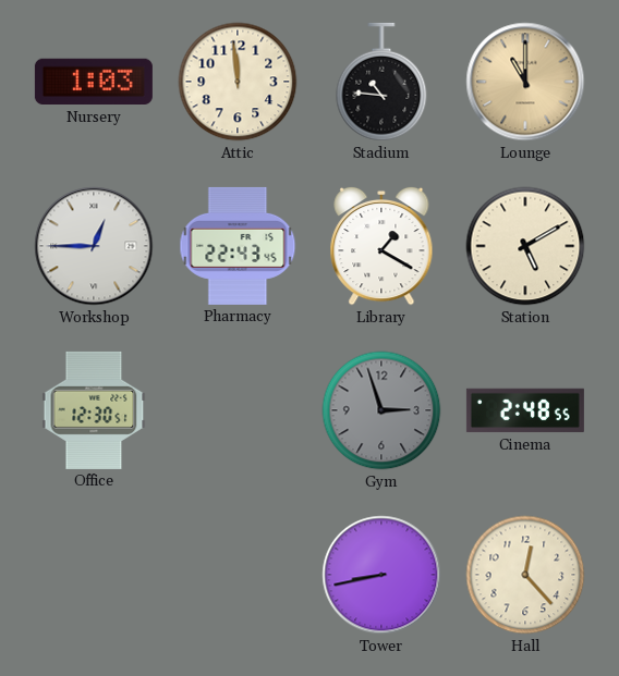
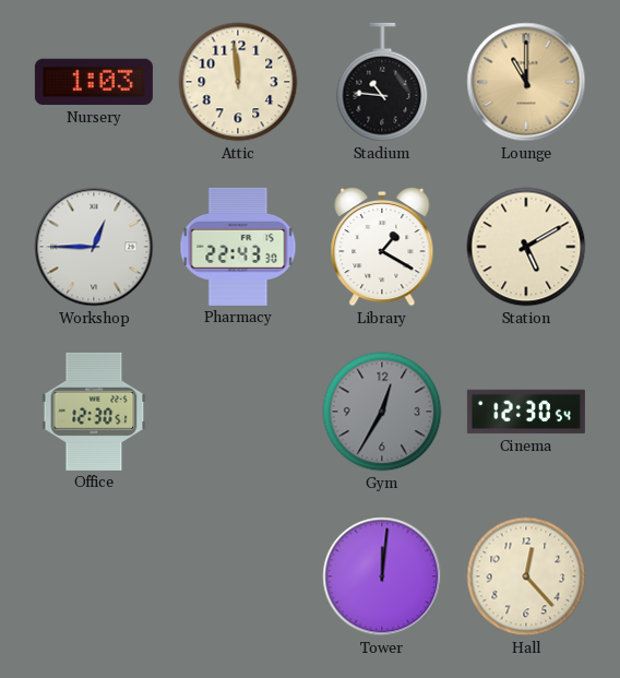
Pharmacy: 22:43:45 -> 22:43:30
Gym: 2:57 -> 12:35
Cinema: 2:48 -> 12:30
Tower: 8:43 -> 12:01
